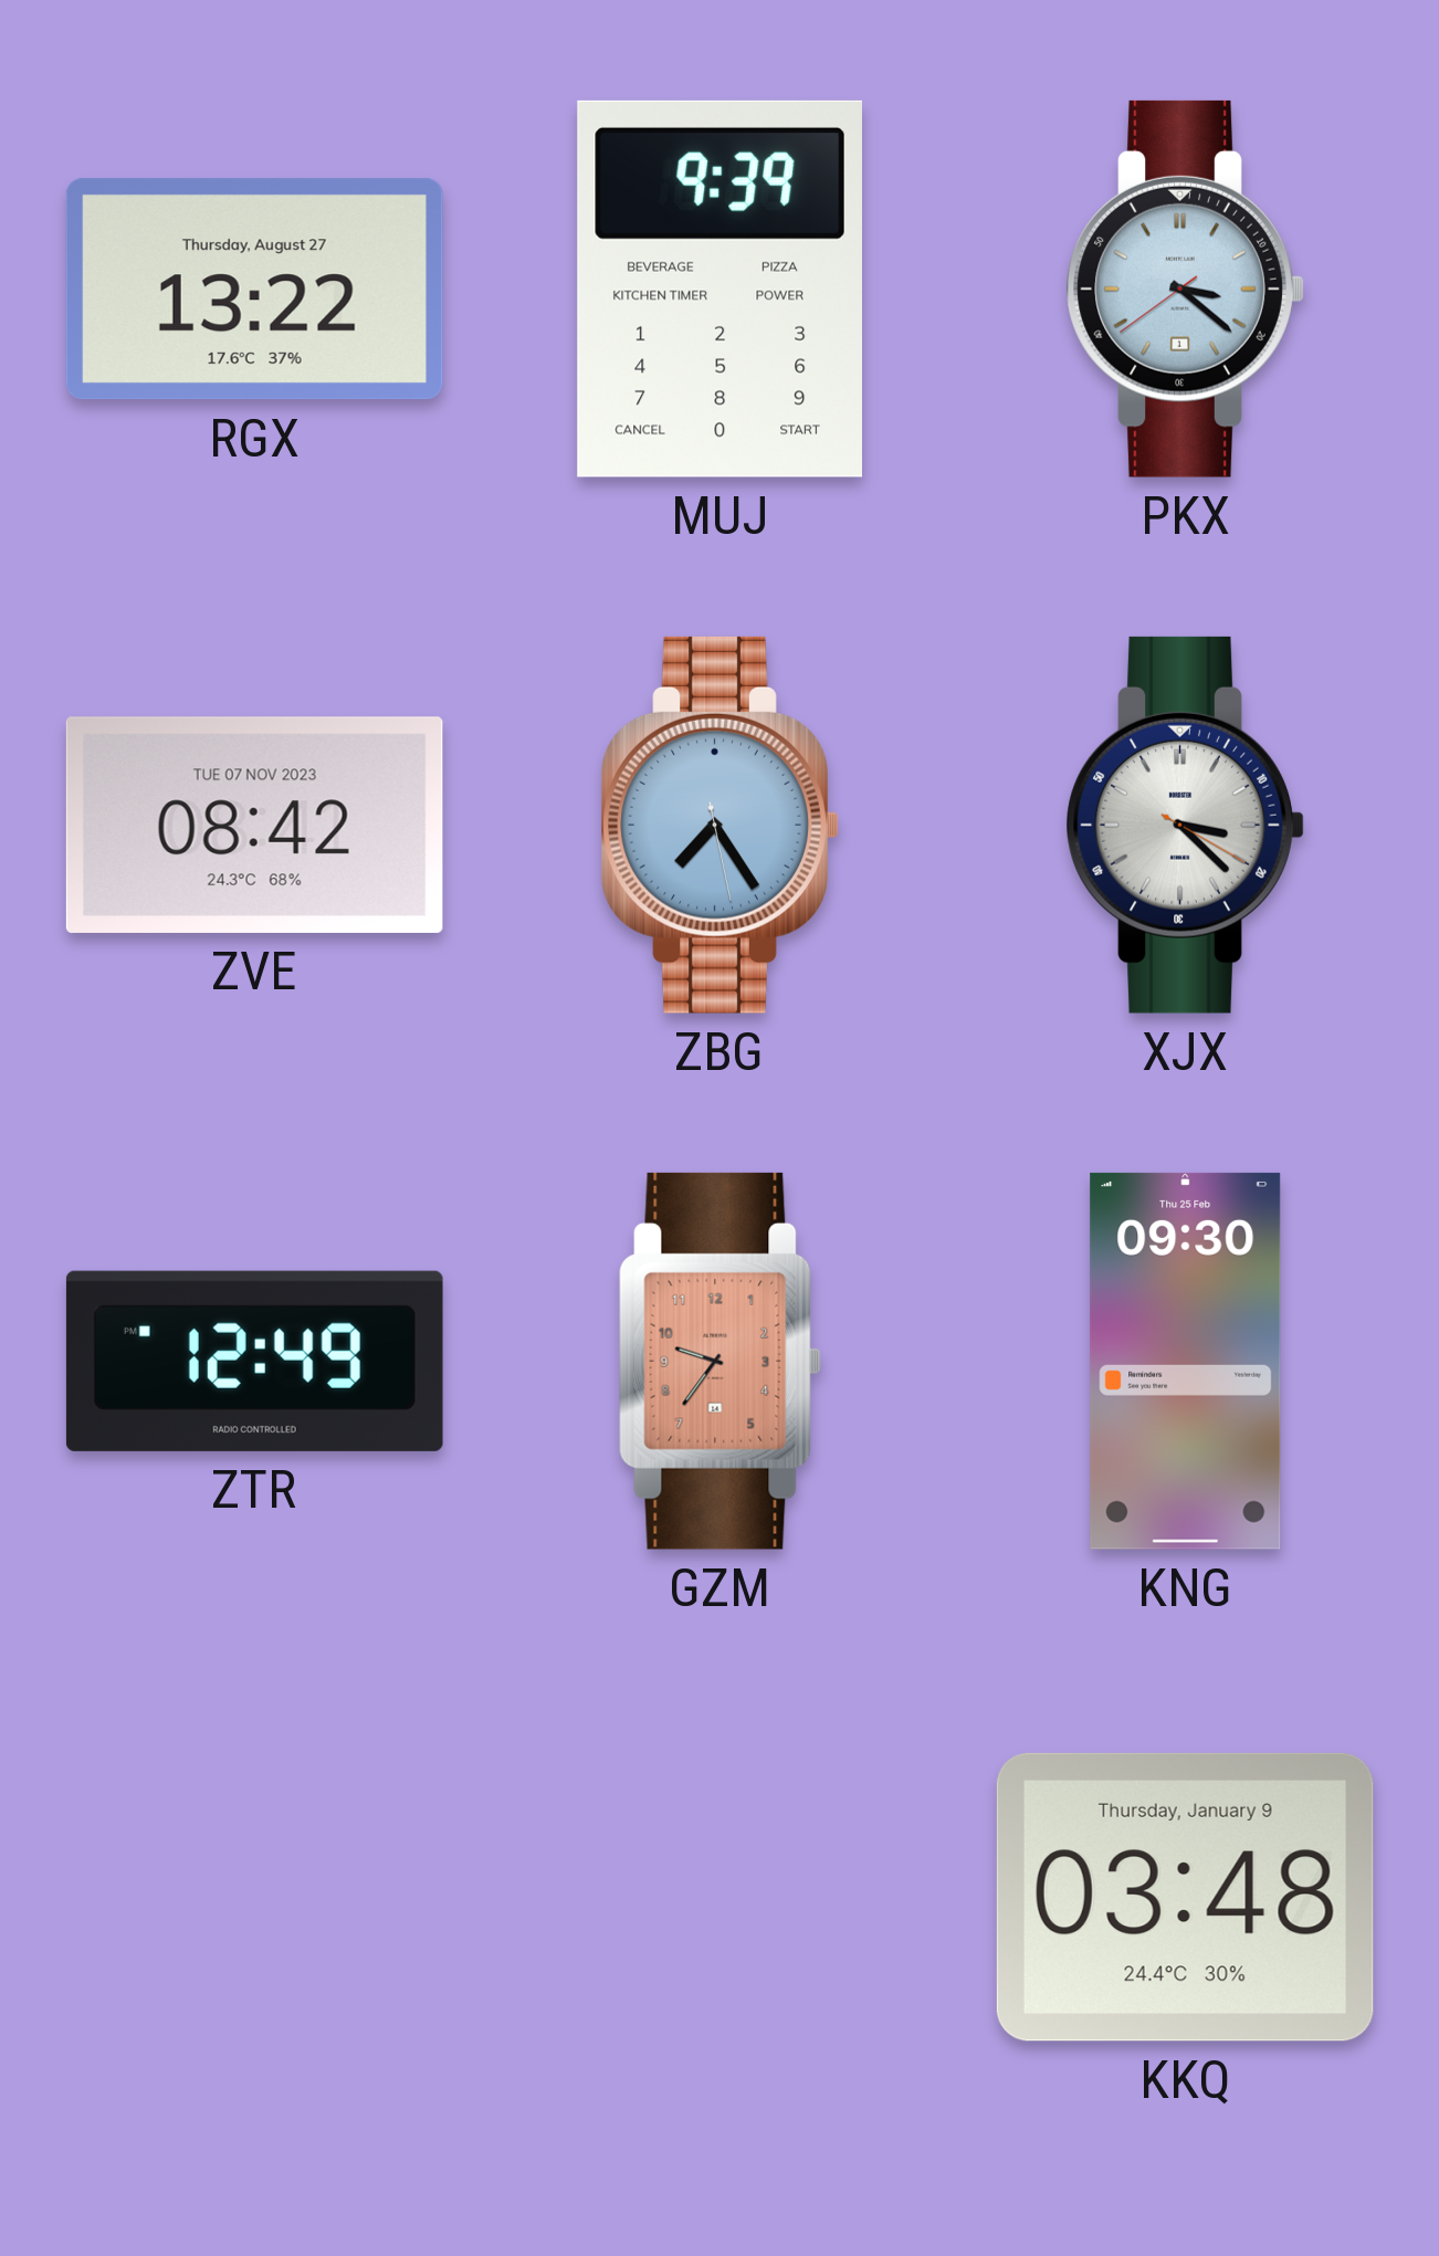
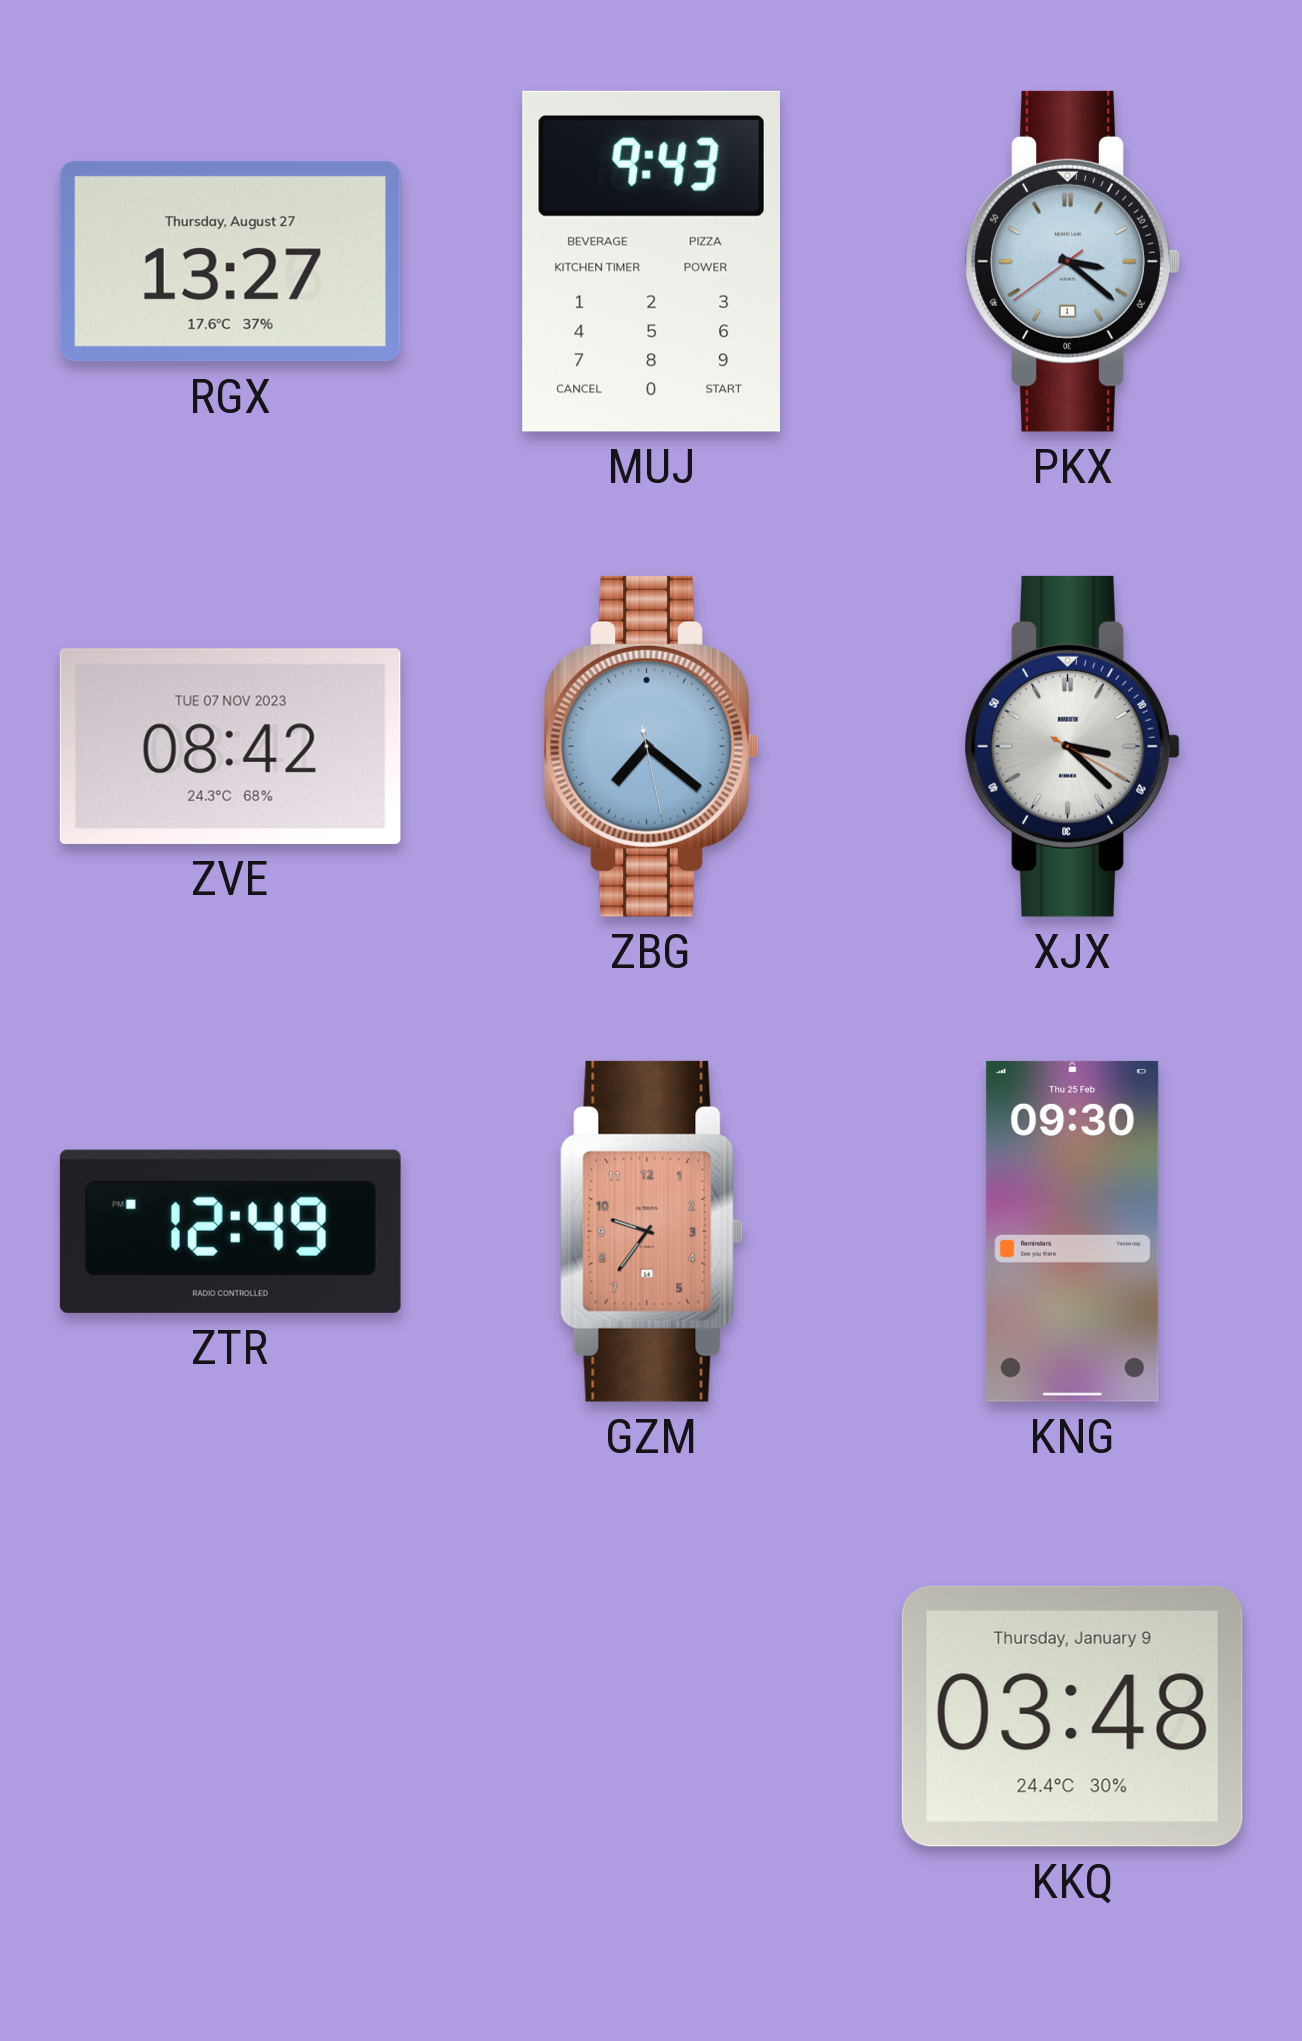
RGX: 13:22 -> 13:27
MUJ: 9:39 -> 9:43
ZBG: 7:24 -> 7:21
